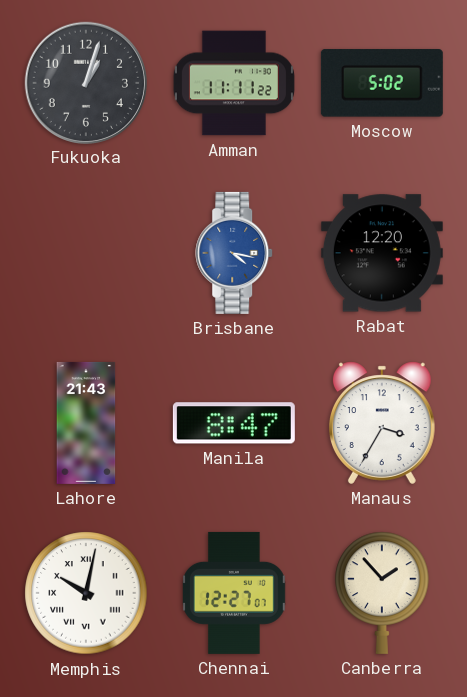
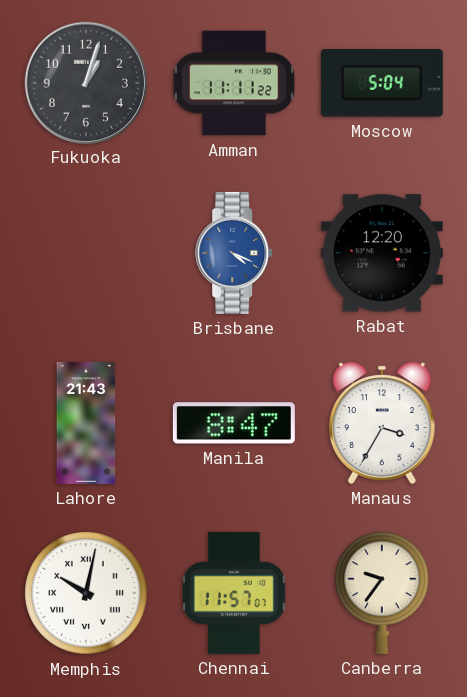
Moscow: 5:02 -> 5:04
Brisbane: 4:17 -> 4:19
Chennai: 12:27 -> 11:57
Canberra: 1:53 -> 9:36
